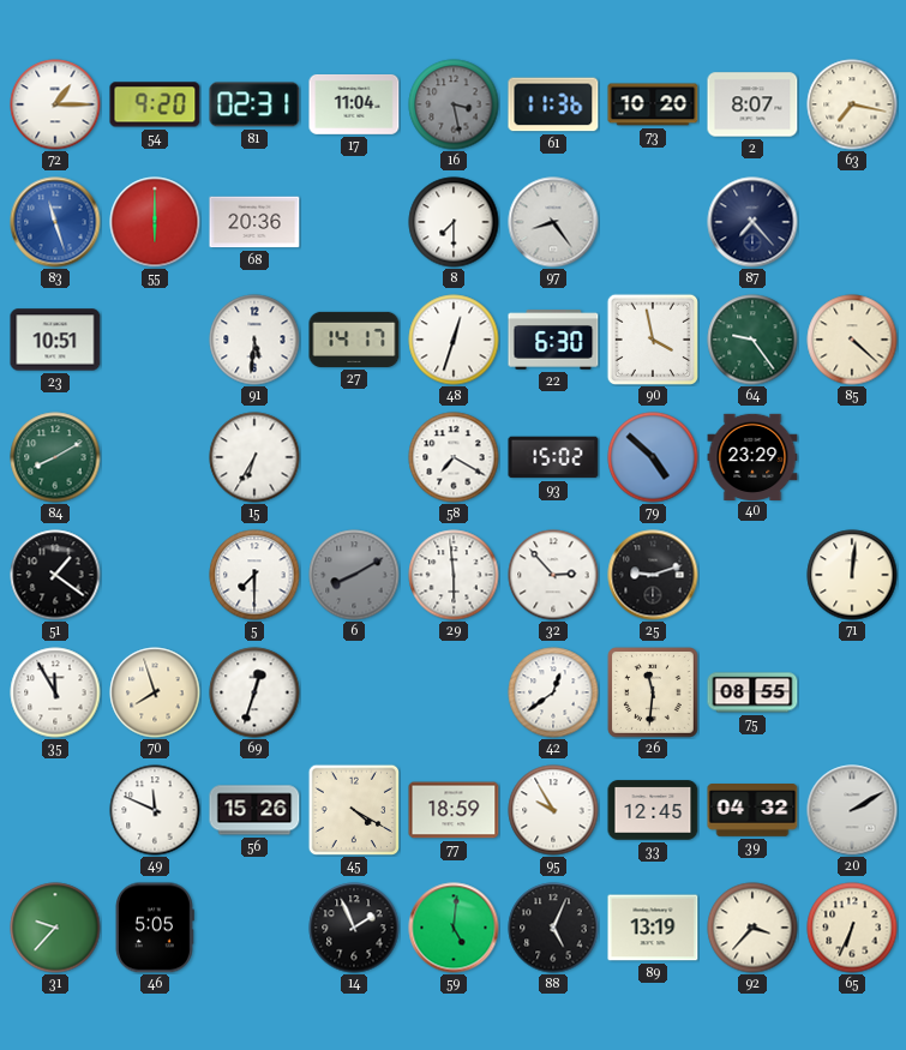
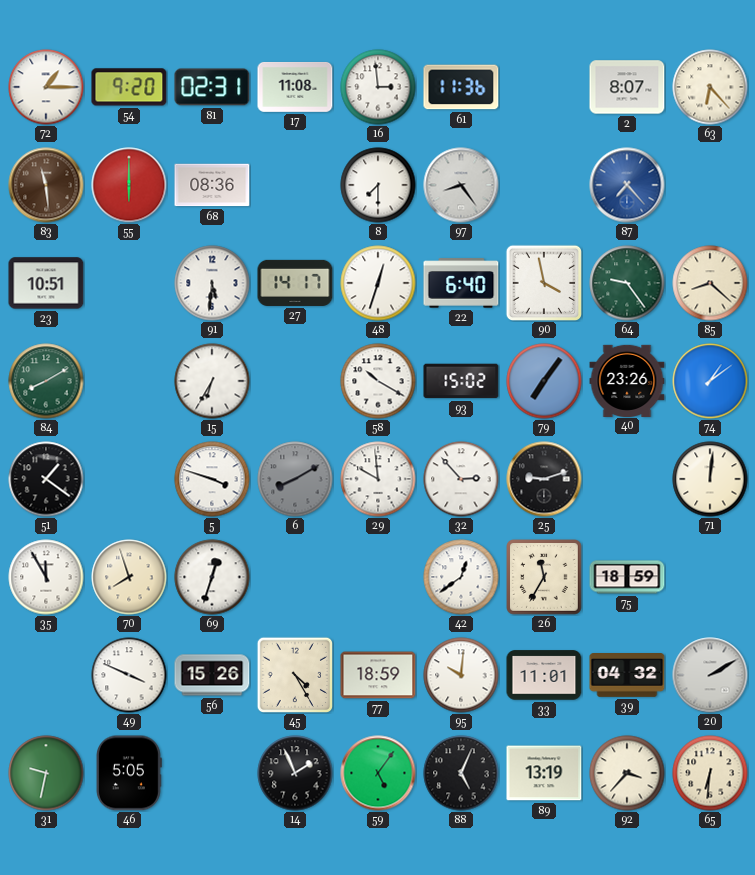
17: 11:04 -> 11:08
16: 3:28 -> 2:59
16 dial: grey -> white
73: 10:20 -> none
63: 7:17 -> 6:23
83: 11:27 -> 11:29
83 dial: blue -> brown
68: 20:36 -> 08:36
87 dial: navy -> blue
22: 6:30 -> 6:40
85: 4:22 -> 8:22
58: 7:20 -> 10:20
79: 4:52 -> 7:06
40: 23:29 -> 23:26
74: none -> 1:09
5: 7:30 -> 3:48
29: 5:59 -> 9:59
26: 11:31 -> 11:35
75: 08:55 -> 18:59
49: 11:49 -> 3:49
45: 4:20 -> 4:25
95: 9:55 -> 10:01
33: 12:45 -> 11:01
31: 9:37 -> 9:32
59: 5:01 -> 5:06
65: 6:34 -> 6:31
